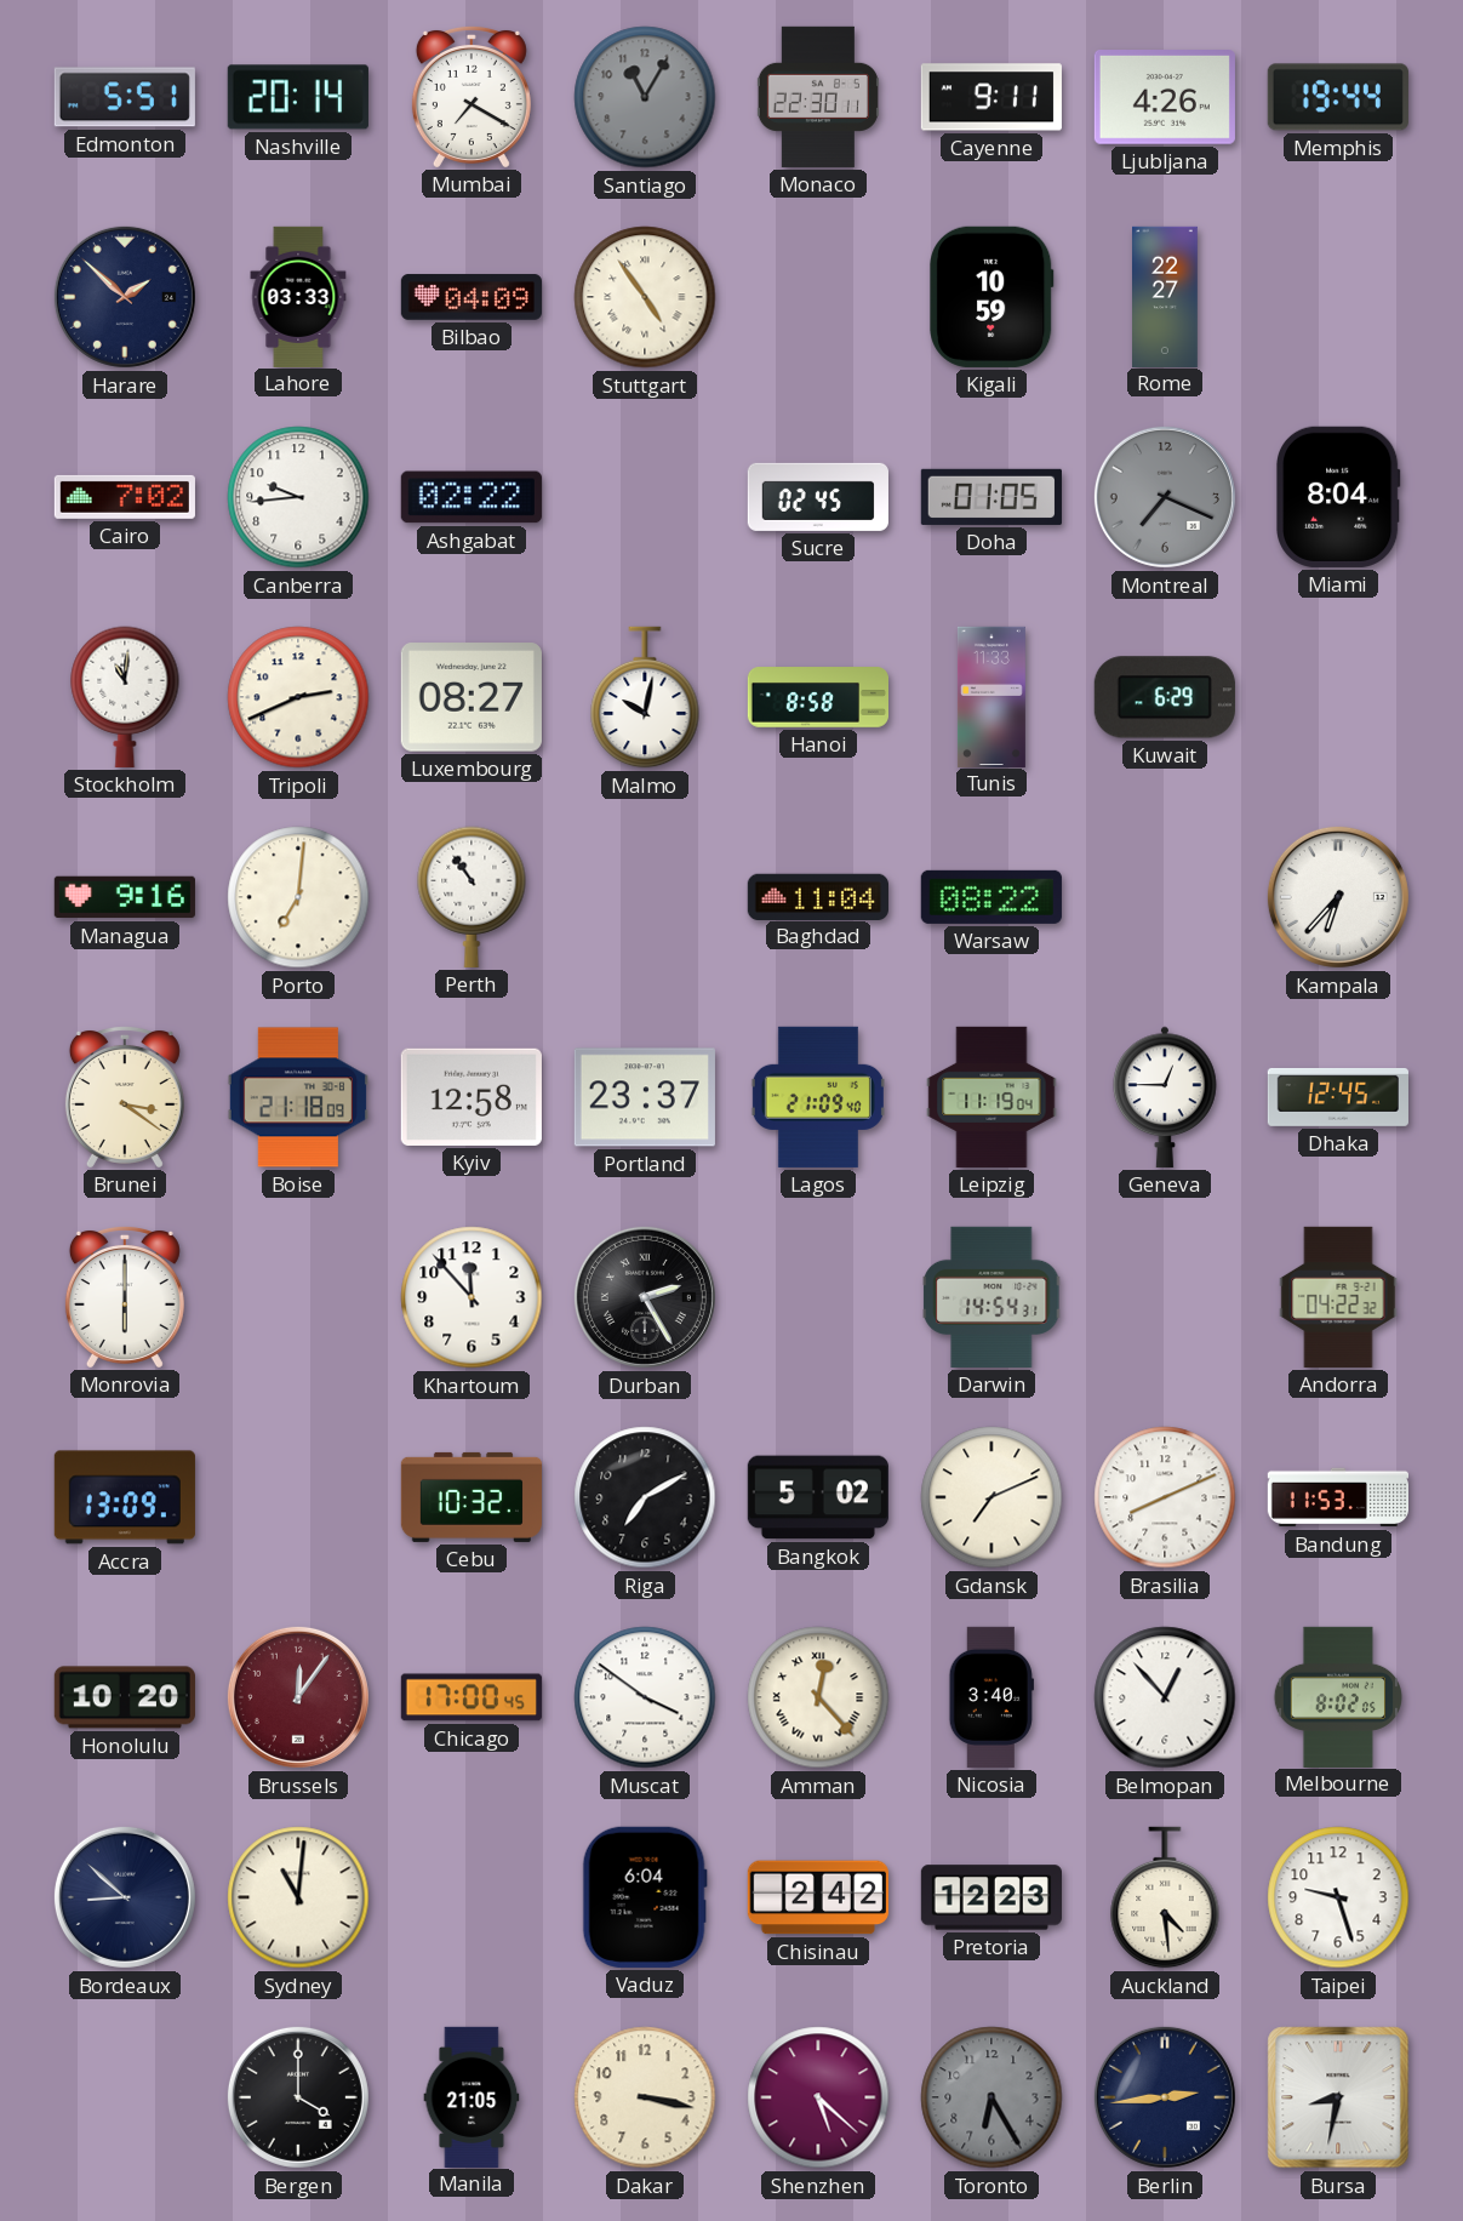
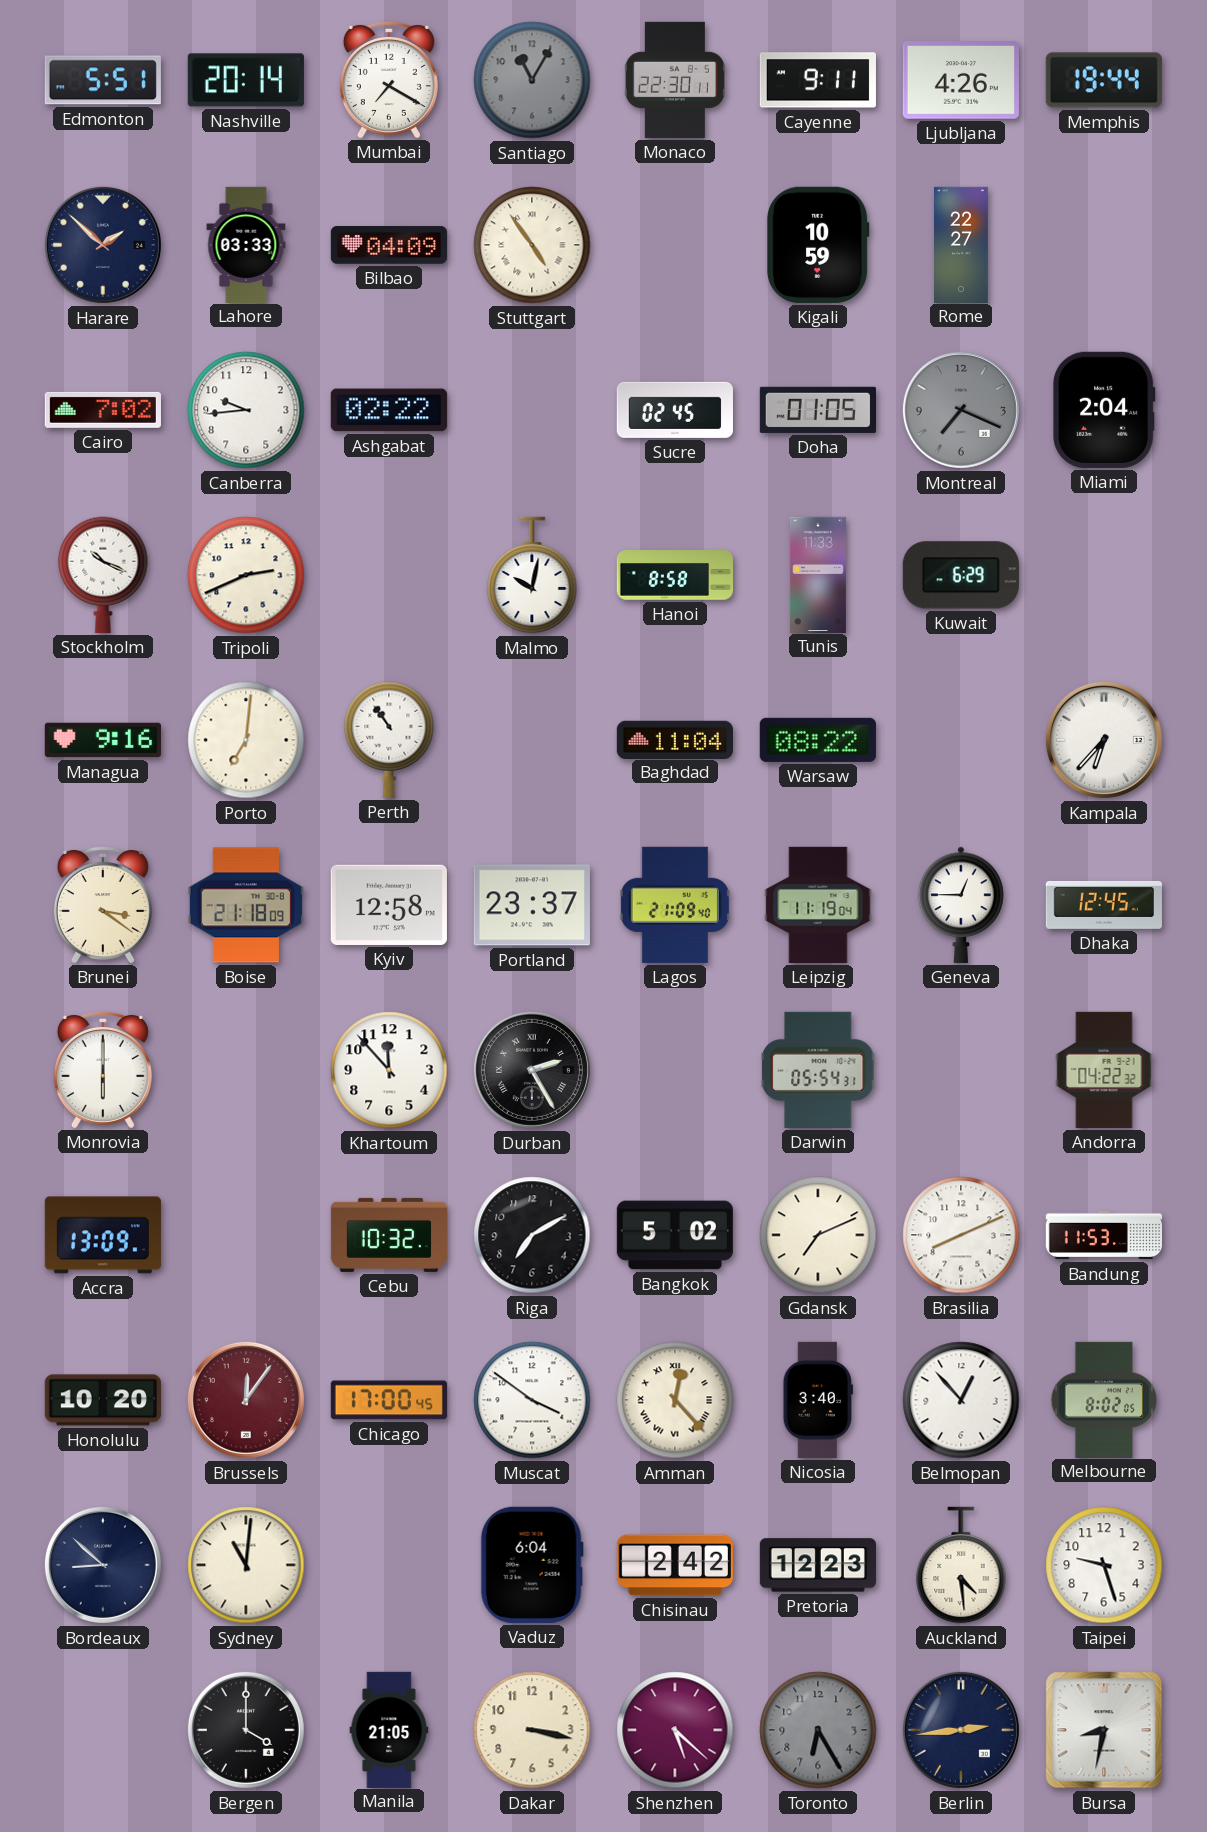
Miami: 8:04 -> 2:04
Stockholm: 11:01 -> 10:19
Luxembourg: 08:27 -> none
Darwin: 14:54 -> 05:54
